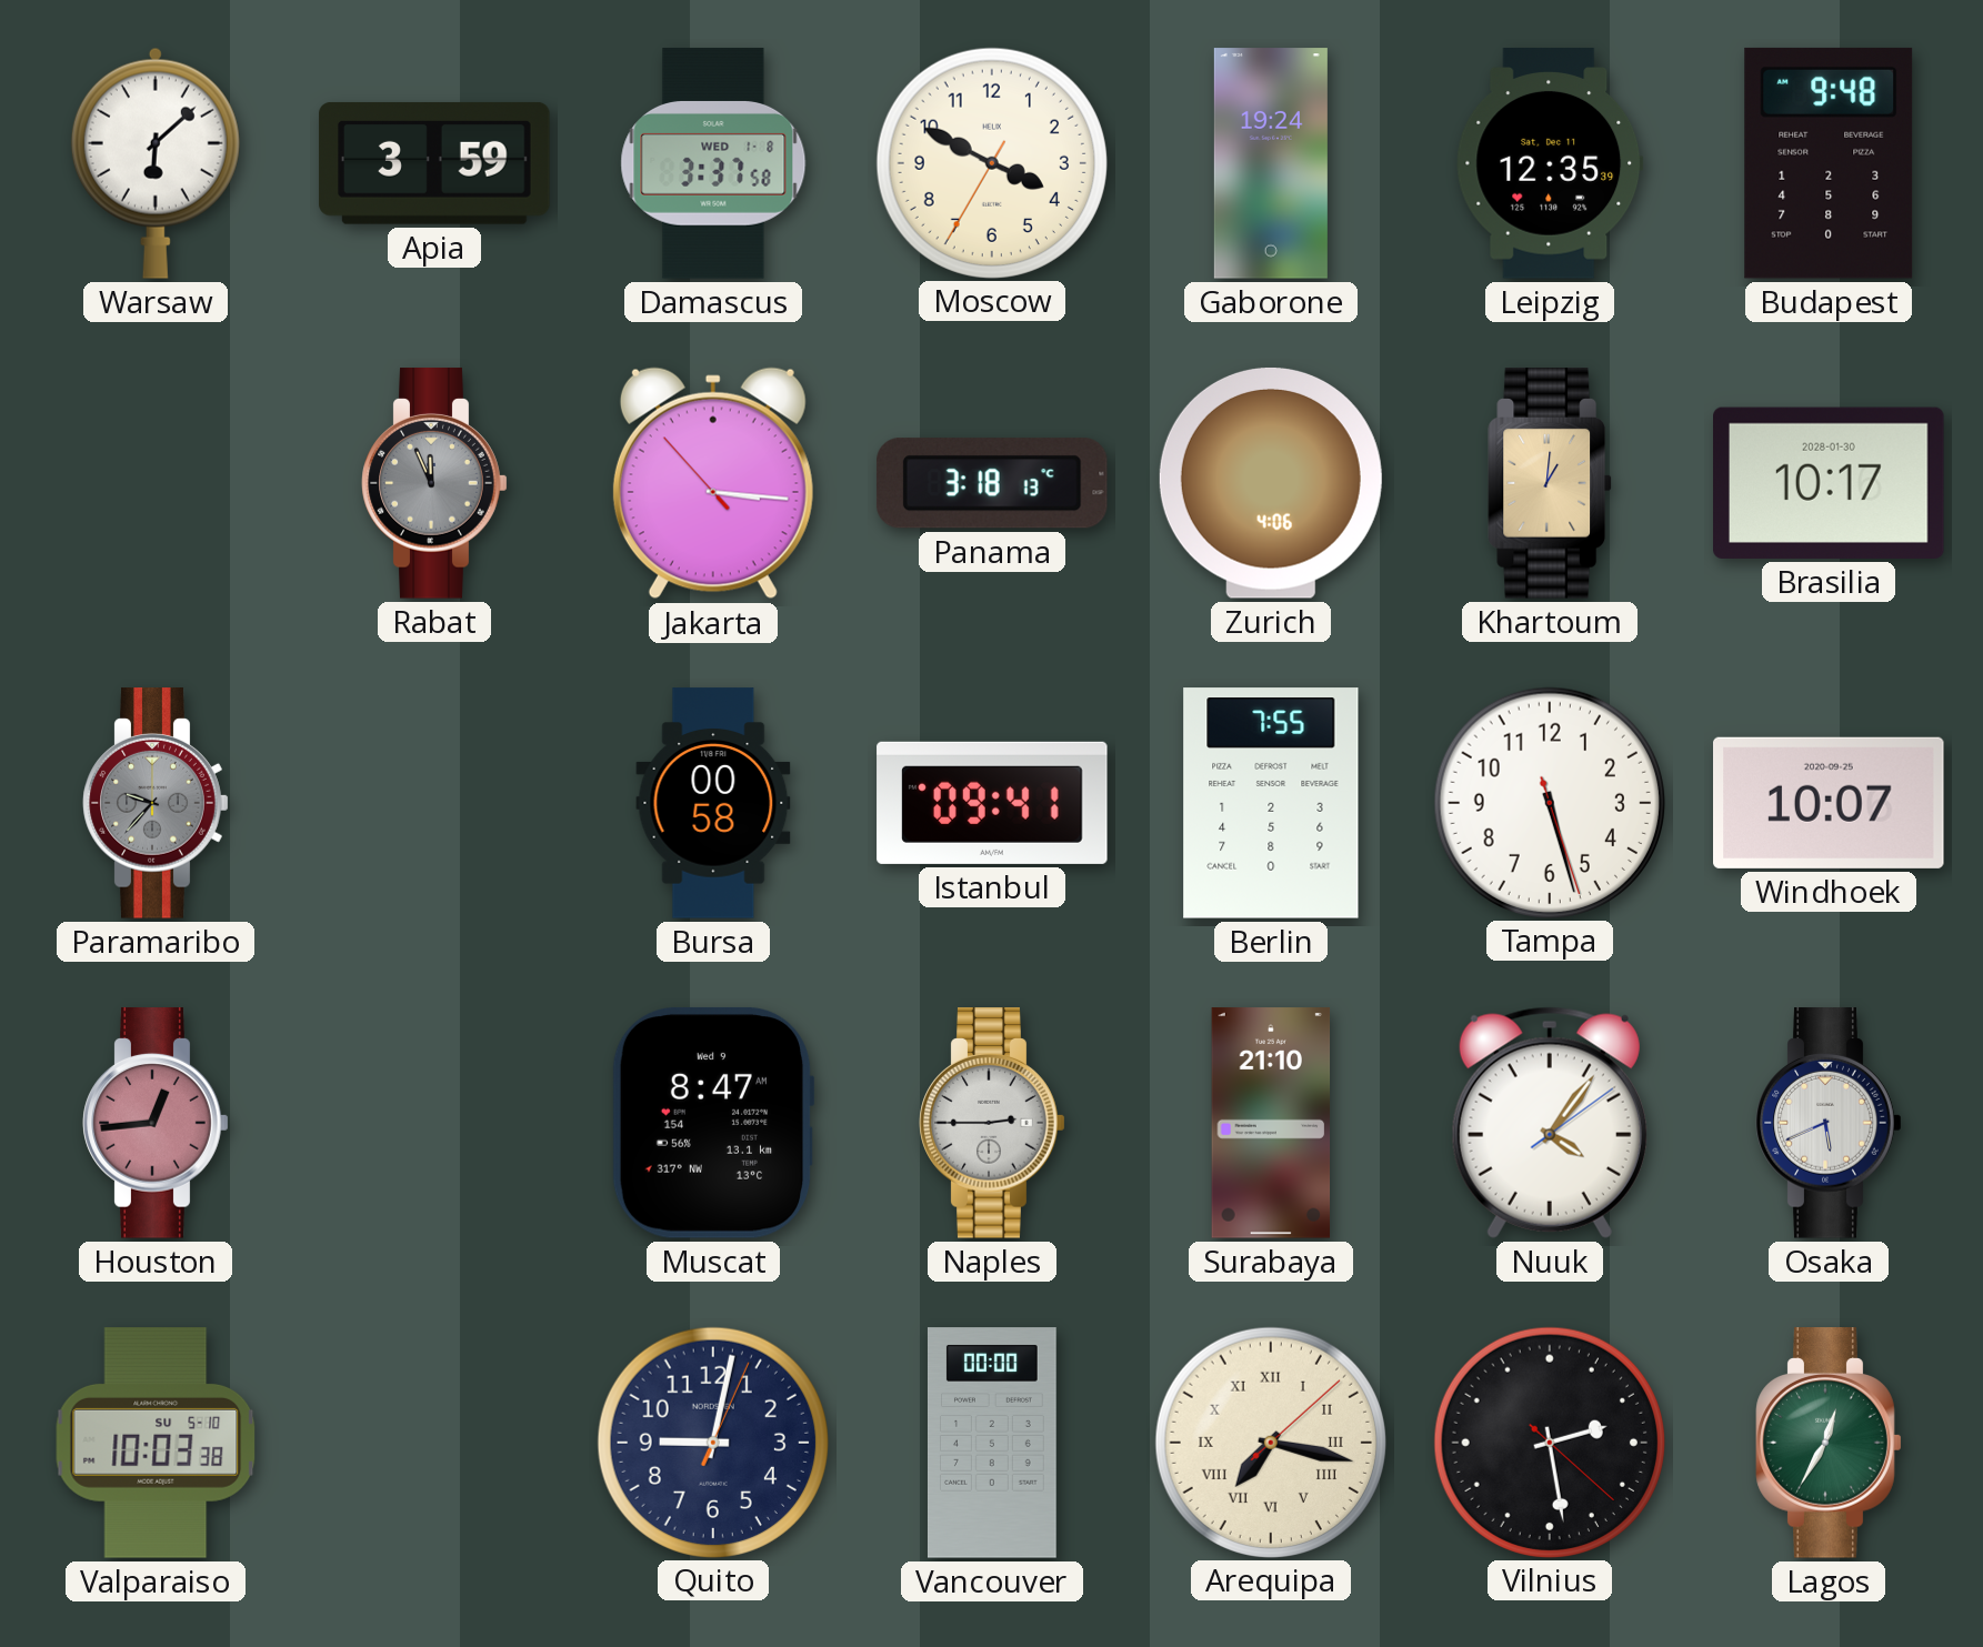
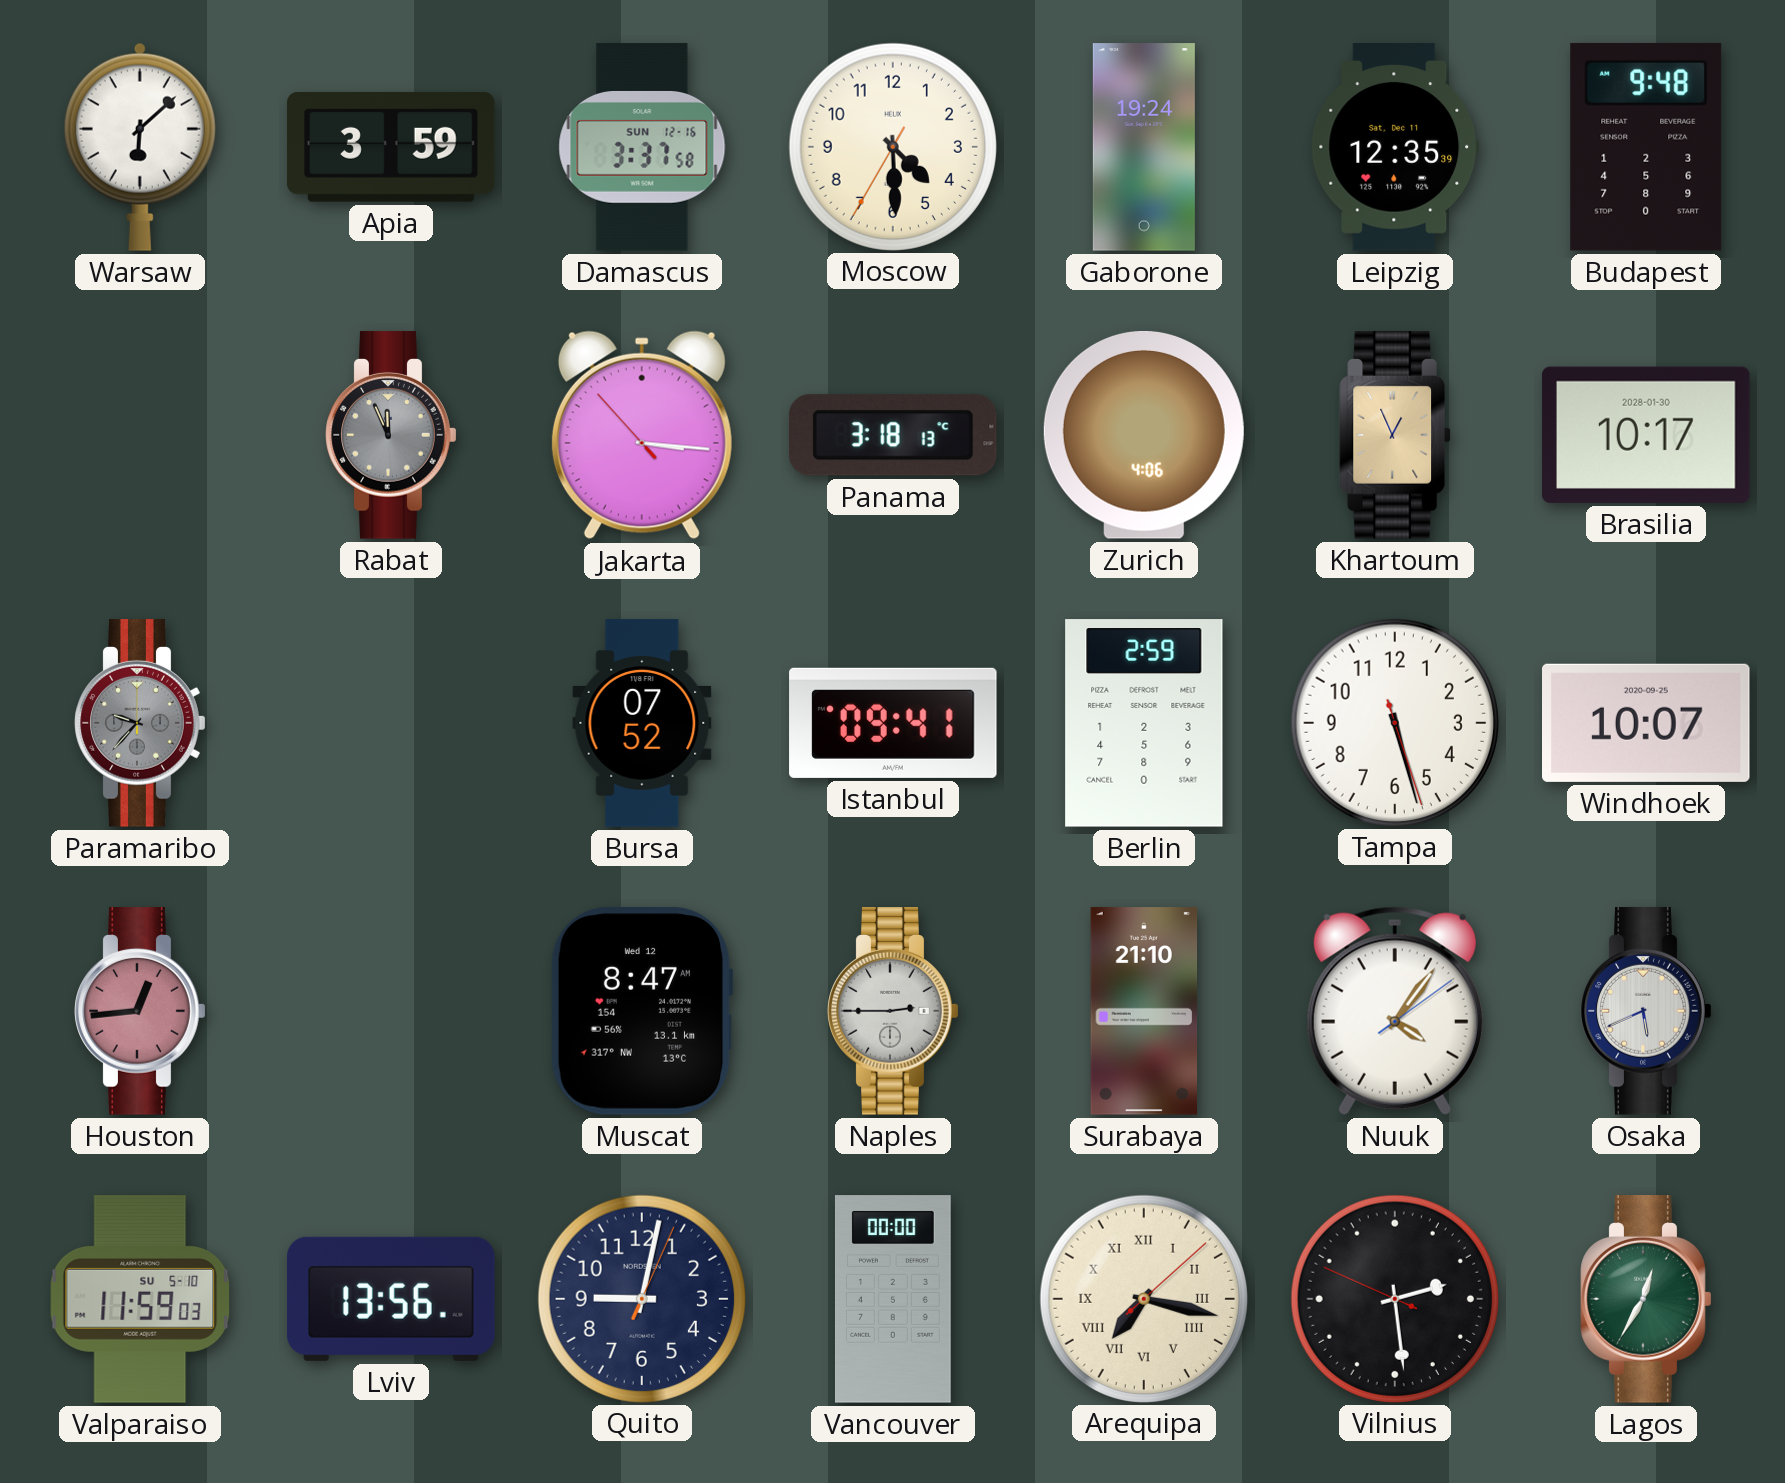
Damascus date: WED 1-8 -> SUN 12-16
Moscow: 3:49 -> 4:29
Khartoum: 1:01 -> 12:56
Bursa: 00:58 -> 07:52
Berlin: 7:55 -> 2:59
Muscat date: Wed 9 -> Wed 12
Valparaiso: 10:03 -> 11:59
Lviv: none -> 13:56
Vilnius: 2:28:22 -> 2:28:49
